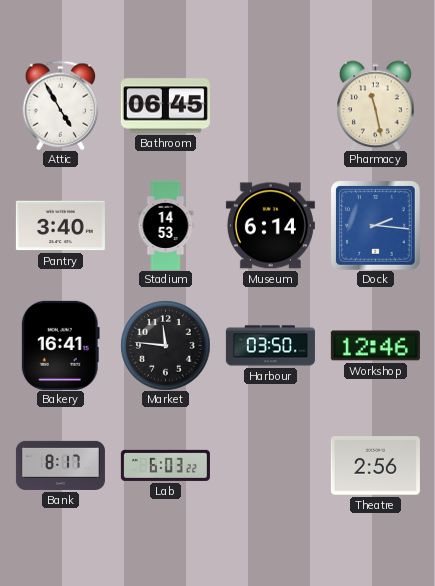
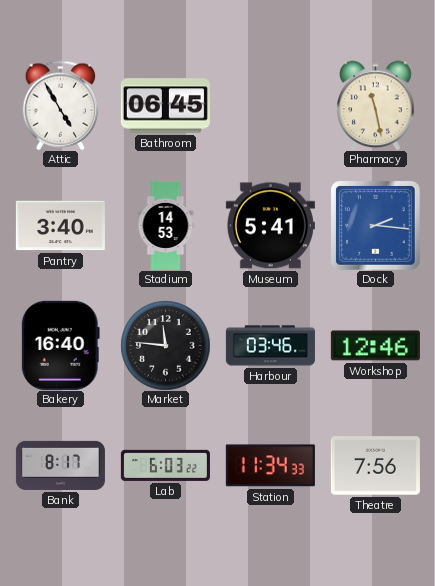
Museum: 6:14 -> 5:41
Bakery: 16:41 -> 16:40
Harbour: 03:50 -> 03:46
Station: none -> 11:34
Theatre: 2:56 -> 7:56
